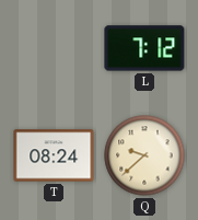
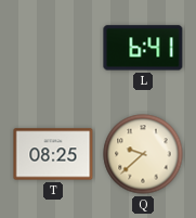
L: 7:12 -> 6:41
T: 08:24 -> 08:25
